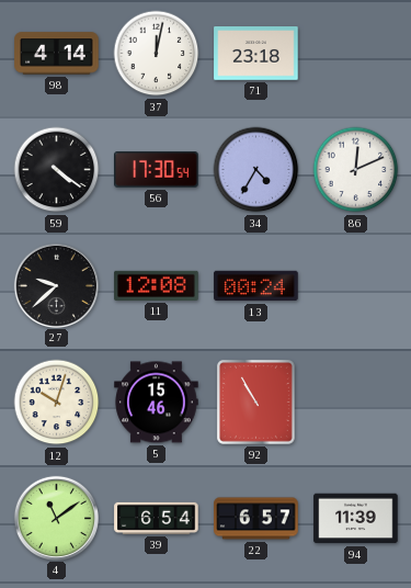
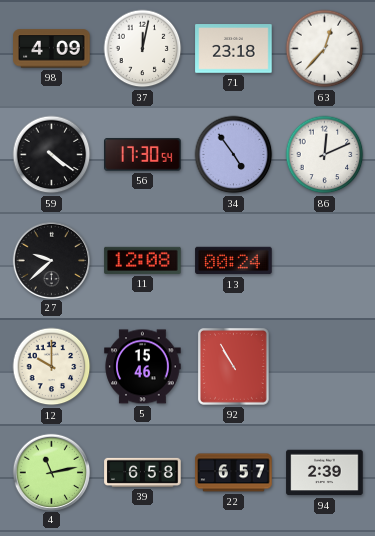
98: 4:14 -> 4:09
63: none -> 12:37
34: 4:35 -> 4:54
12: 10:03 -> 10:00
4: 11:09 -> 11:13
39: 6:54 -> 6:58
94: 11:39 -> 2:39
